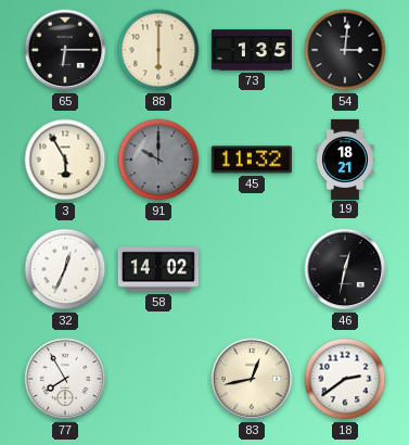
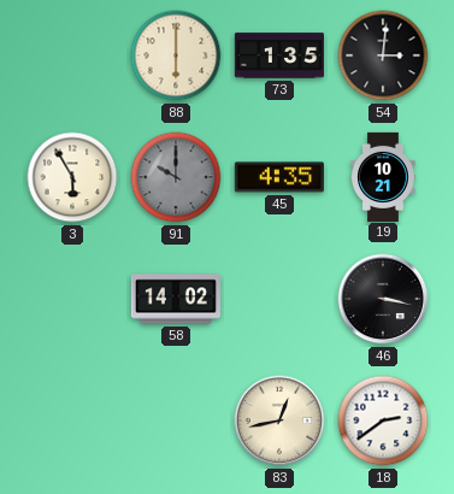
65: 6:15 -> none
45: 11:32 -> 4:35
19: 18:21 -> 10:21
32: 12:34 -> none
46: 12:32 -> 3:17
77: 7:55 -> none
